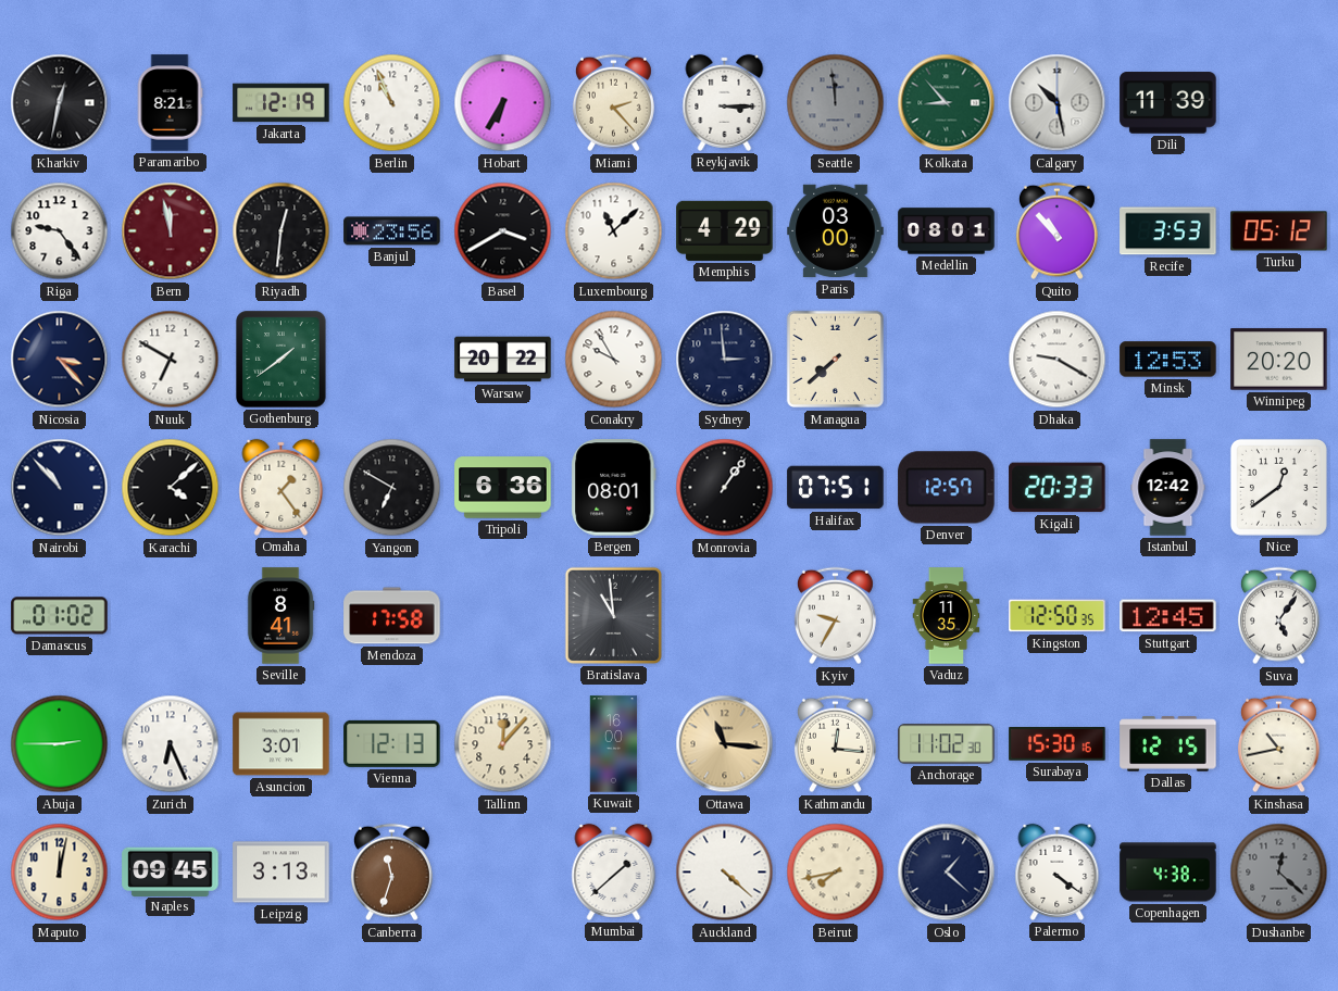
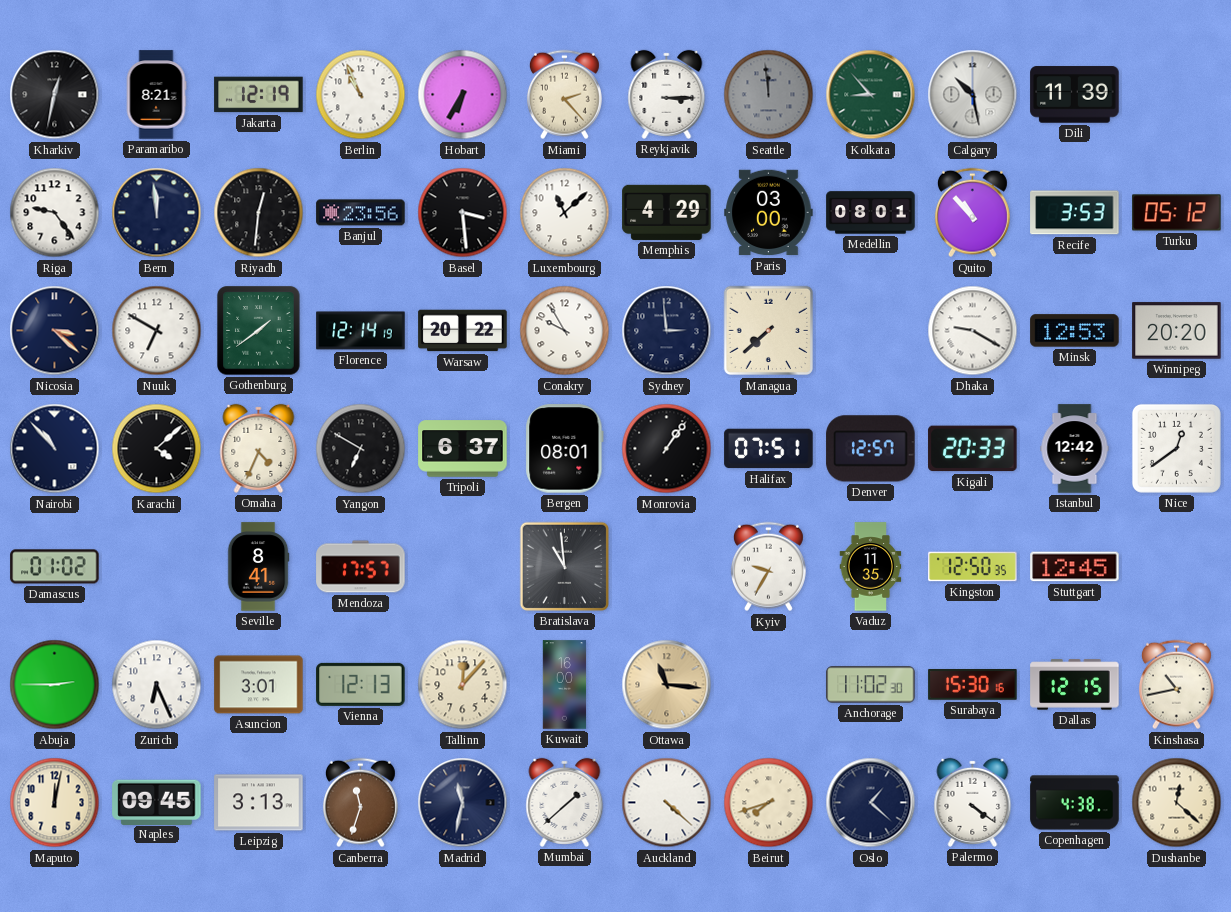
Bern: 11:58 -> 11:59
Bern dial: burgundy -> navy
Basel: 3:40 -> 3:29
Nicosia: 3:23 -> 3:22
Florence: none -> 12:14
Omaha: 1:24 -> 4:34
Tripoli: 6:36 -> 6:37
Mendoza: 17:58 -> 17:57
Suva: 5:06 -> none
Kathmandu: 12:16 -> none
Madrid: none -> 11:32
Beirut: 7:43 -> 7:42
Dushanbe dial: grey -> cream
